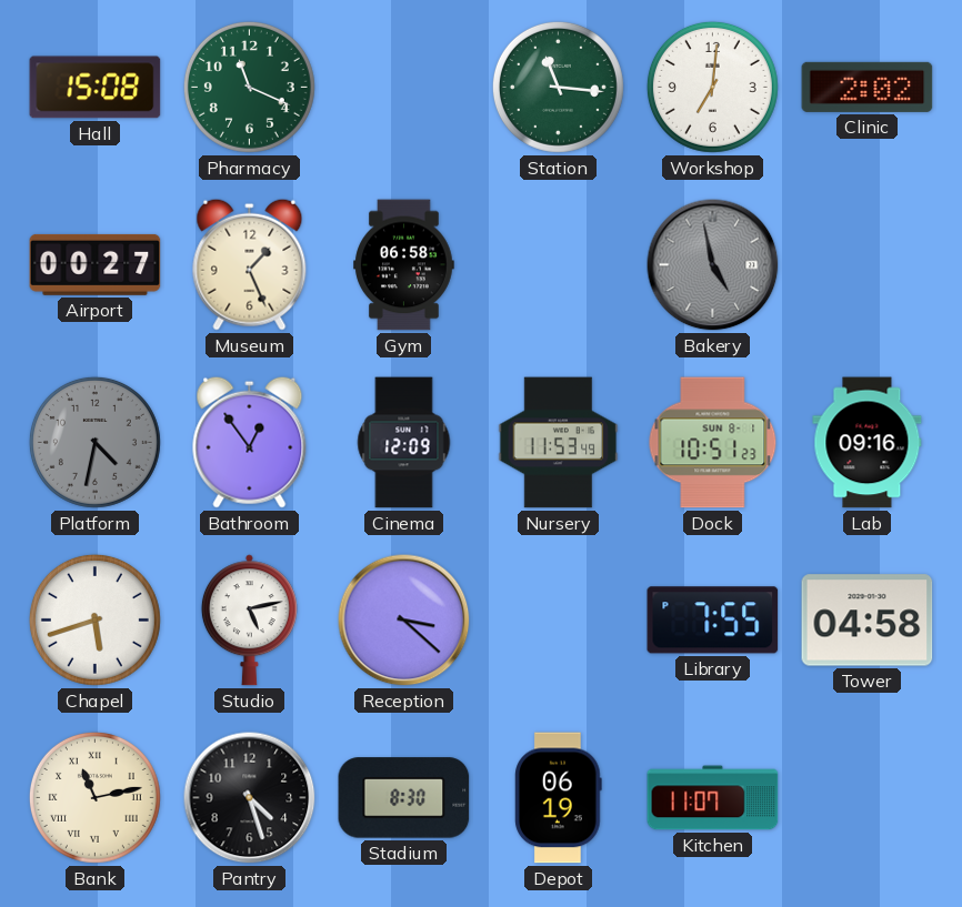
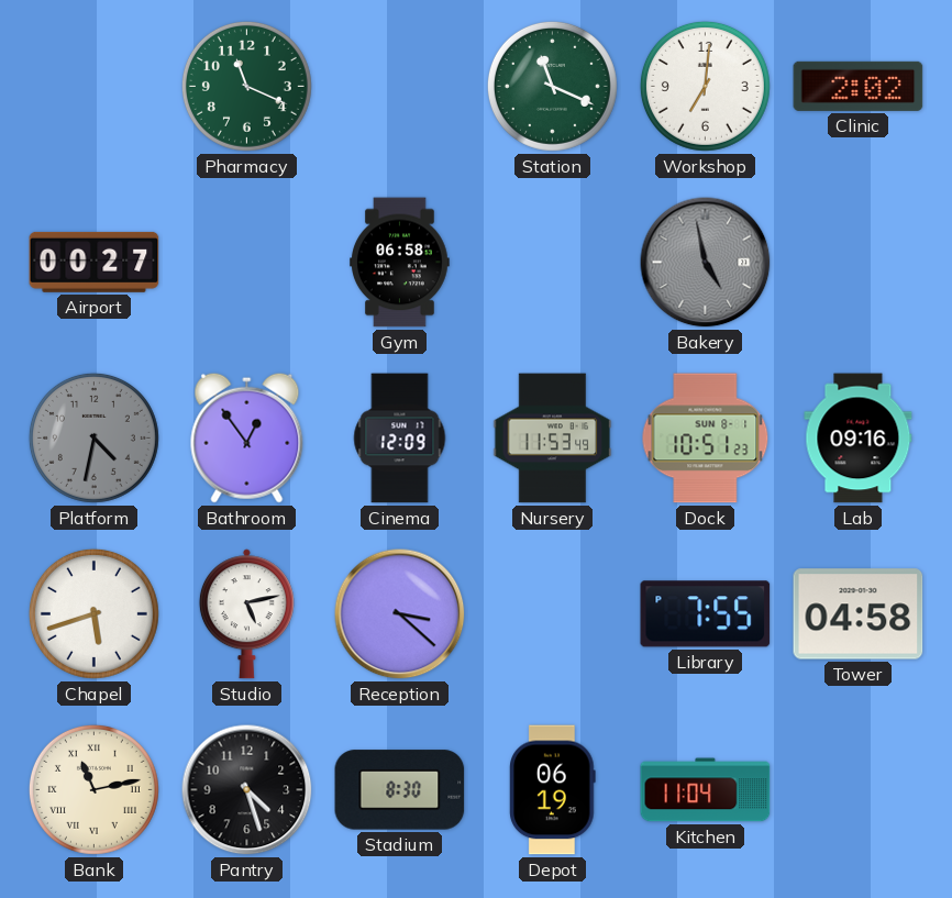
Hall: 15:08 -> none
Station: 11:16 -> 11:19
Museum: 1:26 -> none
Kitchen: 11:07 -> 11:04
